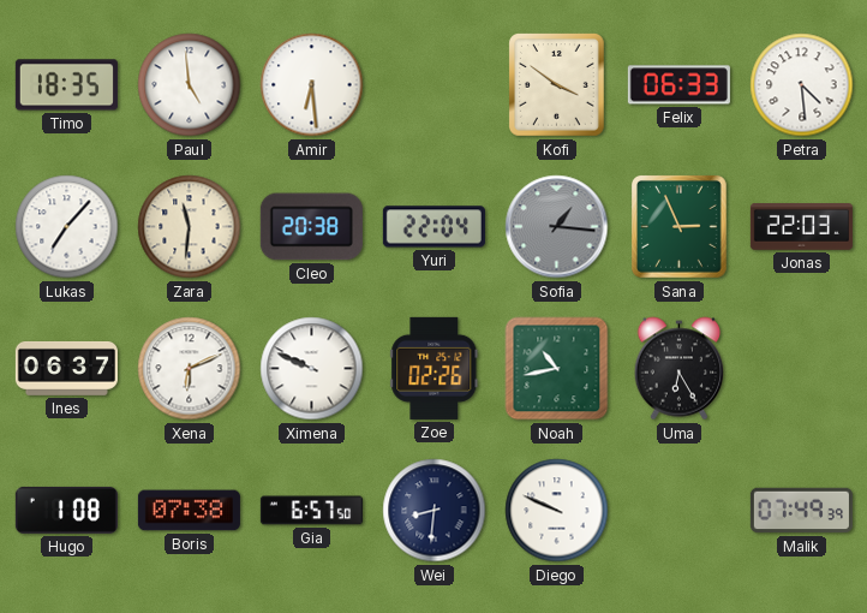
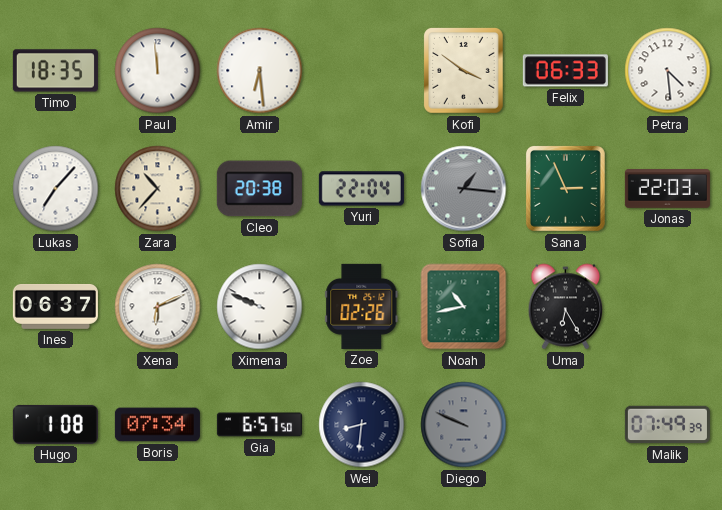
Paul: 4:59 -> 11:59
Zara: 11:31 -> 10:37
Boris: 07:38 -> 07:34
Diego dial: white -> grey
